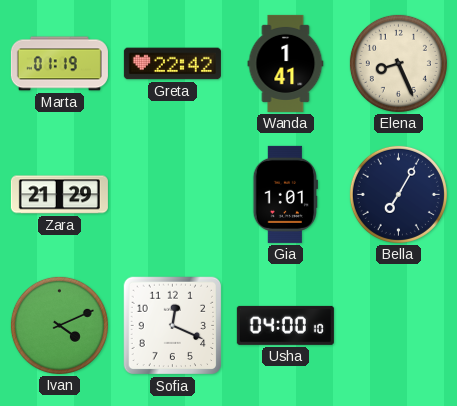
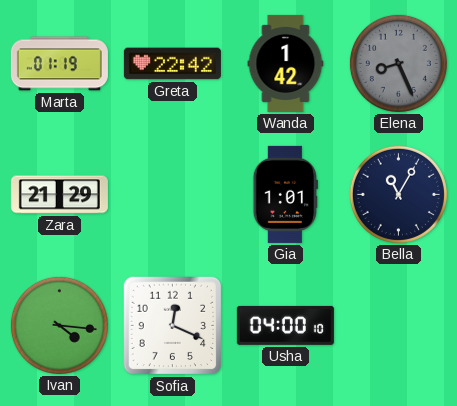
Wanda: 1:41 -> 1:42
Elena dial: cream -> grey
Bella: 7:05 -> 11:05
Ivan: 4:11 -> 4:16
